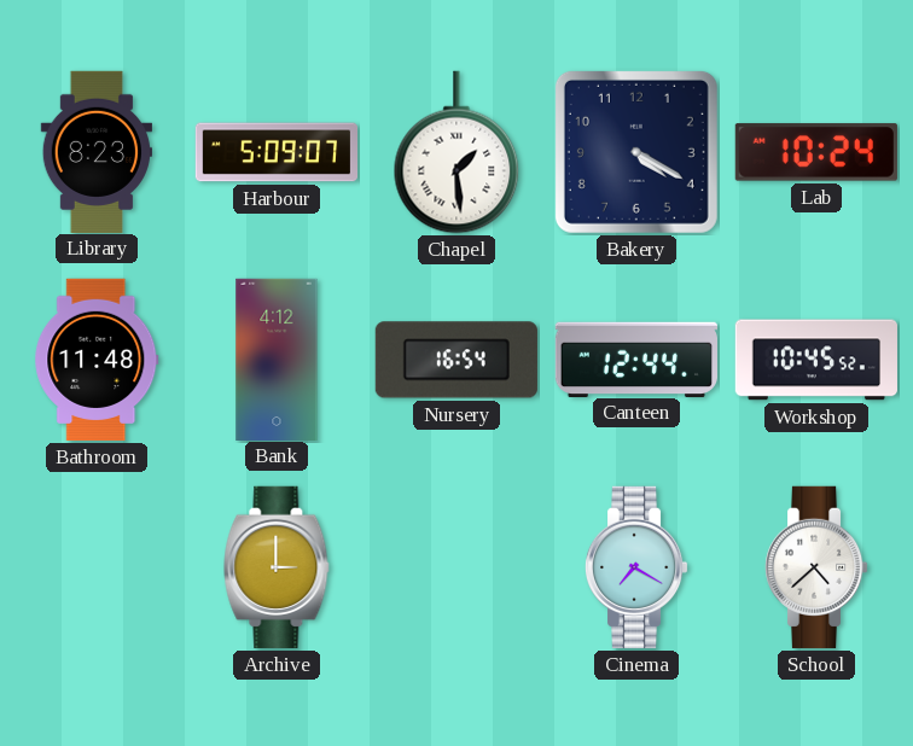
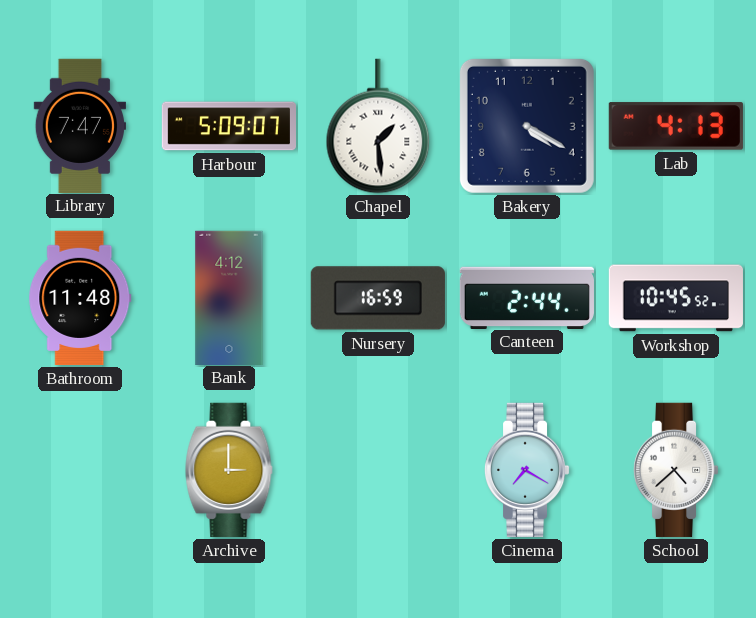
Library: 8:23 -> 7:47
Lab: 10:24 -> 4:13
Nursery: 16:54 -> 16:59
Canteen: 12:44 -> 2:44
